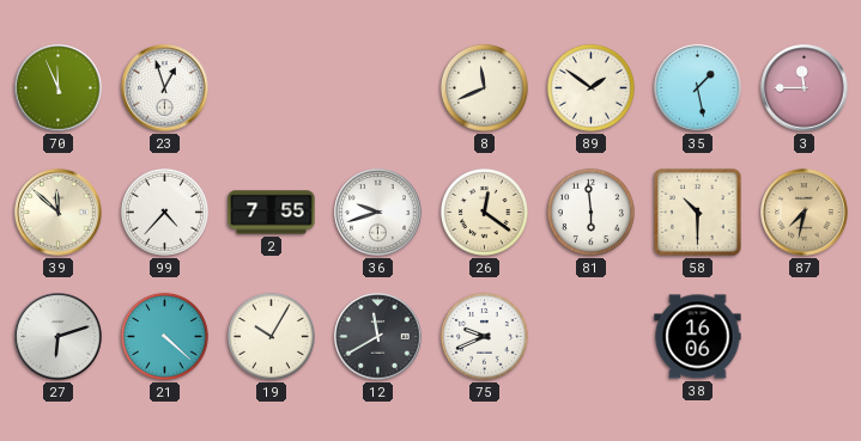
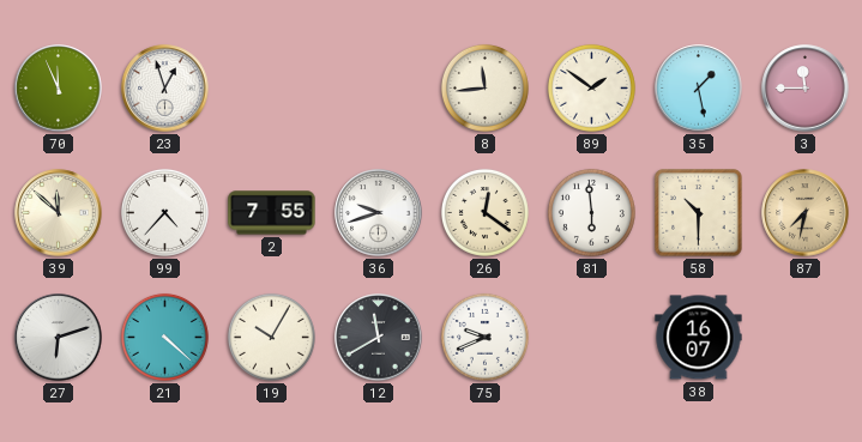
8: 11:41 -> 11:44
38: 16:06 -> 16:07
